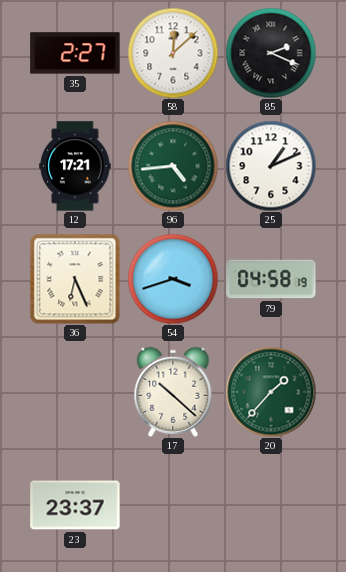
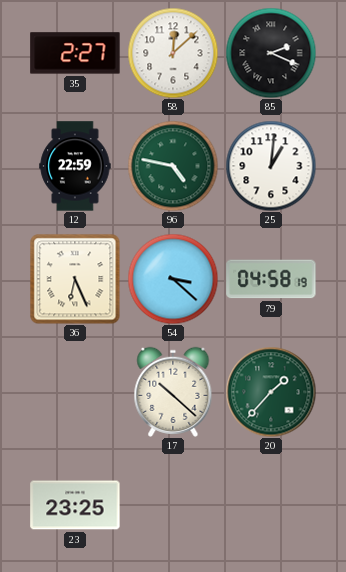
12: 17:21 -> 22:59
96: 4:44 -> 4:47
25: 1:11 -> 1:01
54: 3:42 -> 3:22
23: 23:37 -> 23:25
